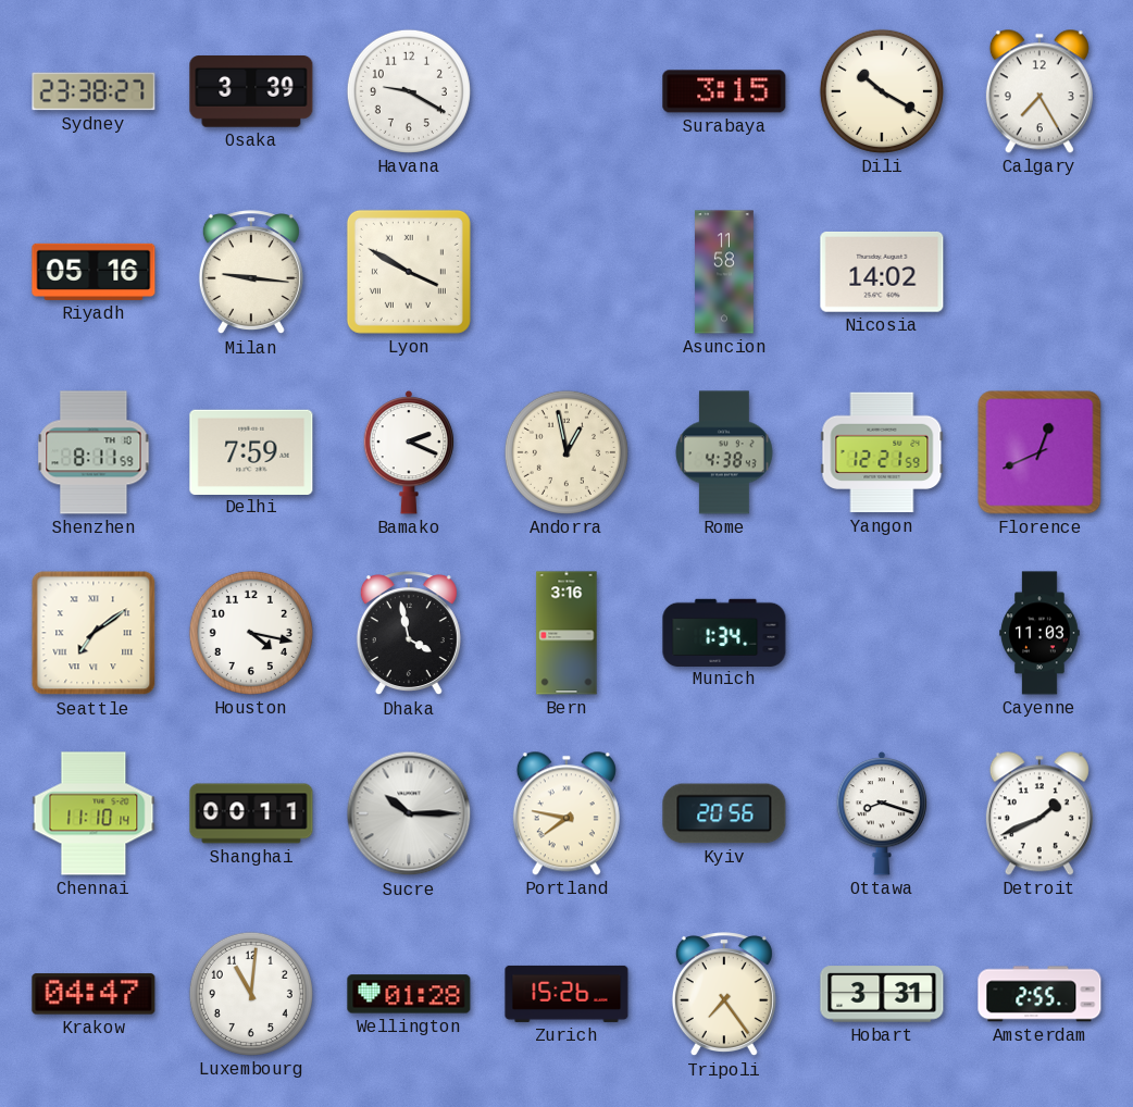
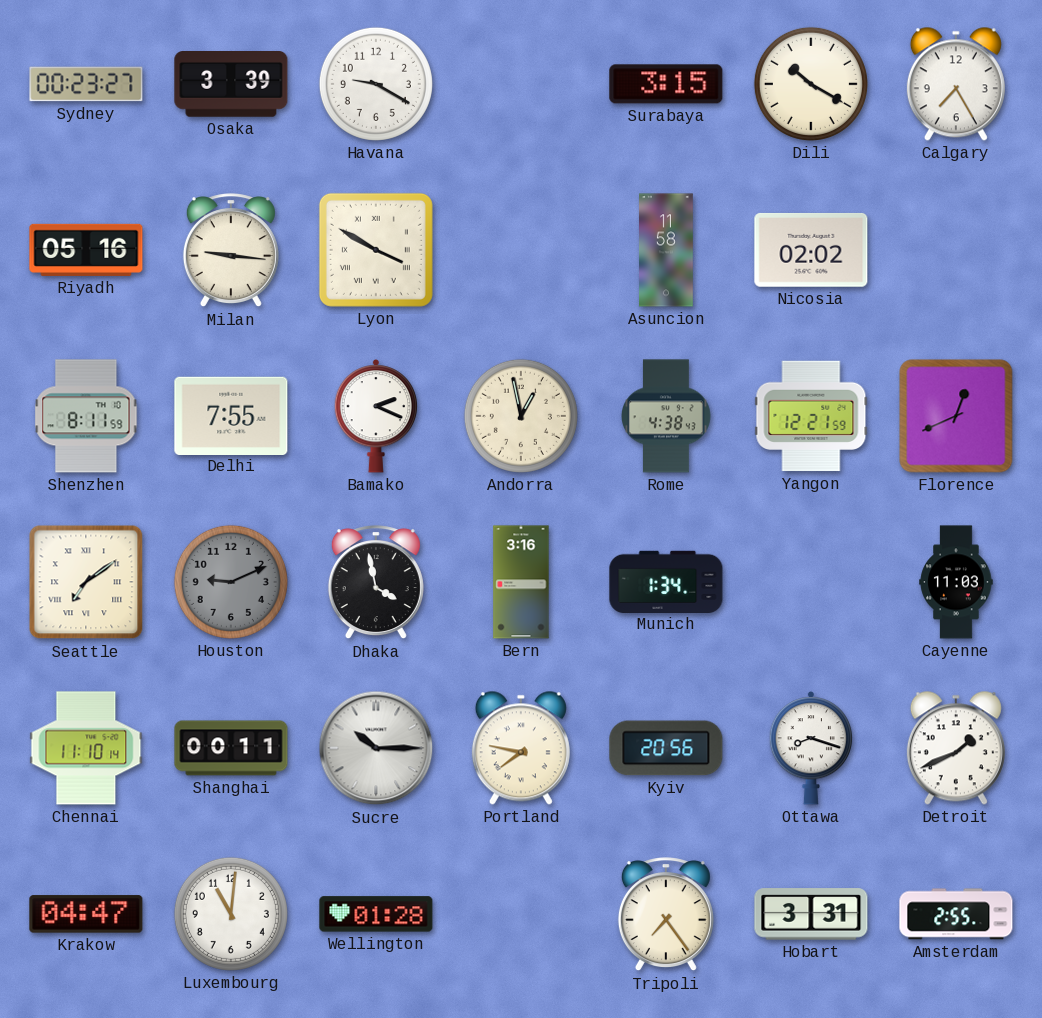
Sydney: 23:38 -> 00:23
Nicosia: 14:02 -> 02:02
Delhi: 7:59 -> 7:55
Houston: 4:17 -> 9:11
Houston dial: white -> grey
Zurich: 15:26 -> none
